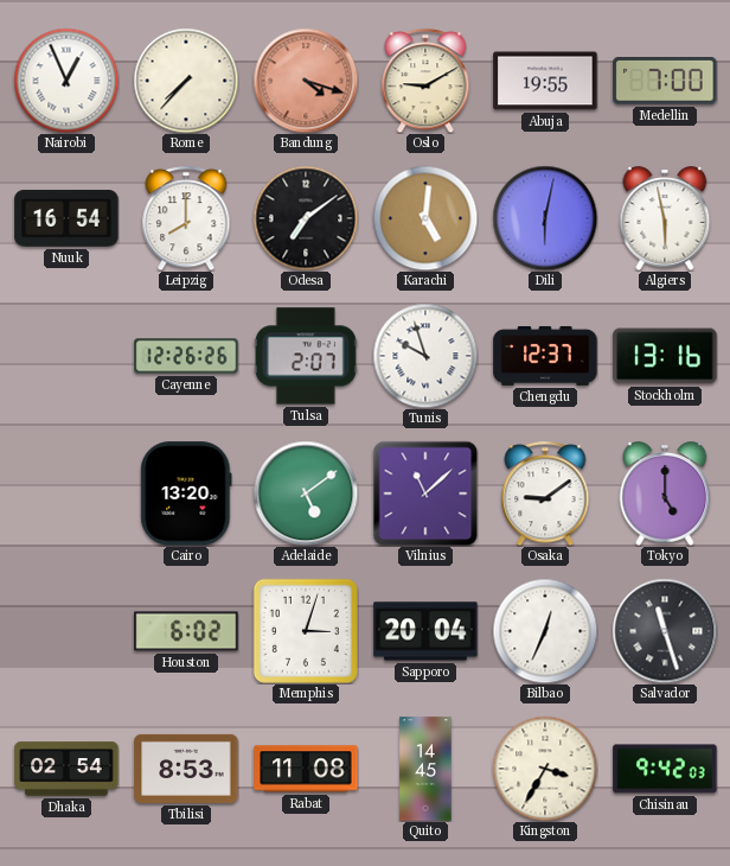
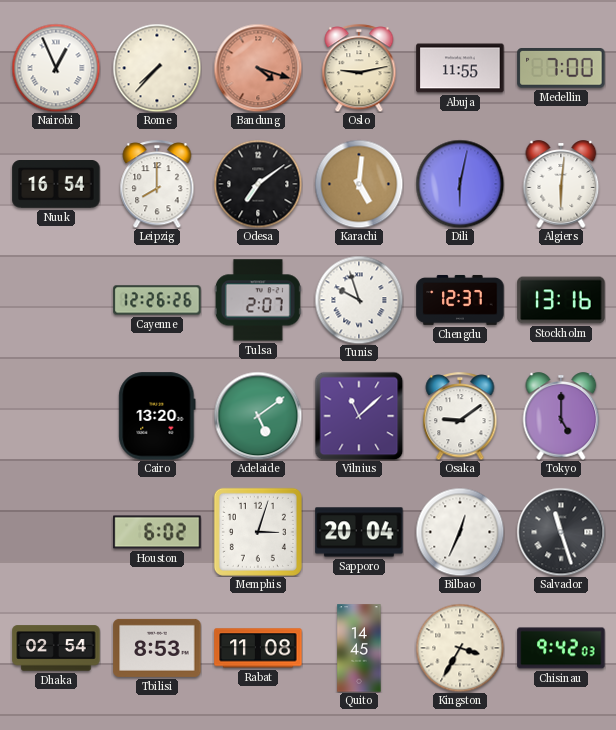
Oslo: 9:10 -> 9:13
Abuja: 19:55 -> 11:55
Algiers: 5:58 -> 6:01
